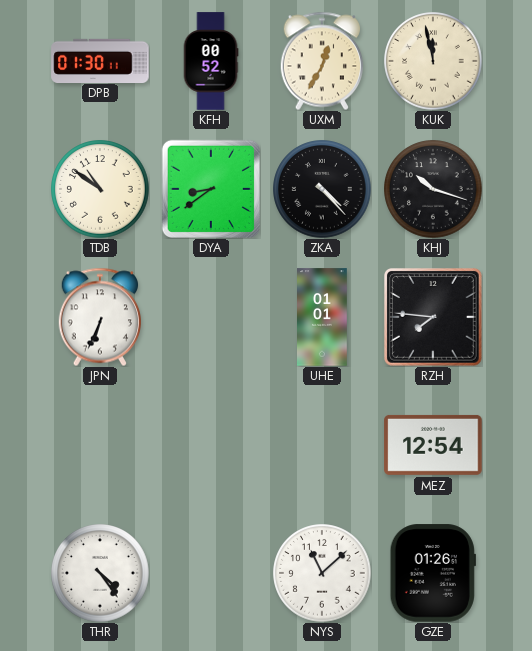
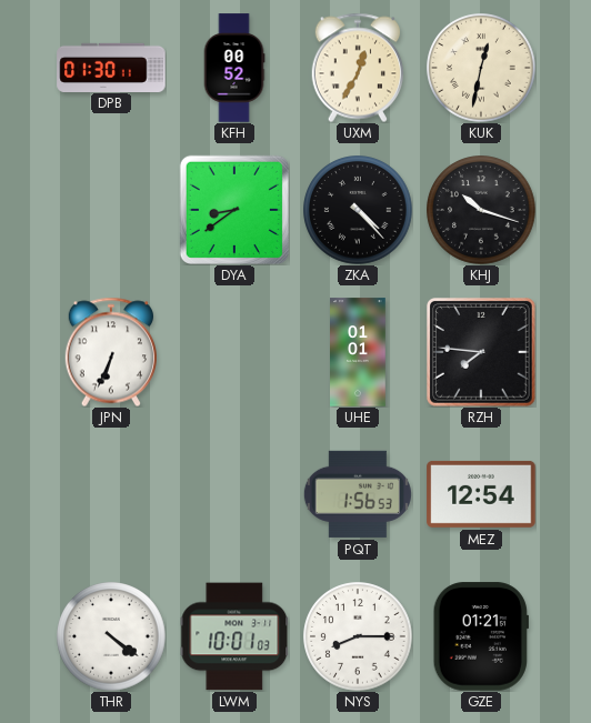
KUK: 11:58 -> 12:32
TDB: 10:51 -> none
PQT: none -> 1:56
THR: 4:24 -> 4:21
LWM: none -> 10:01
NYS: 11:08 -> 8:15
GZE: 01:26 -> 01:21
